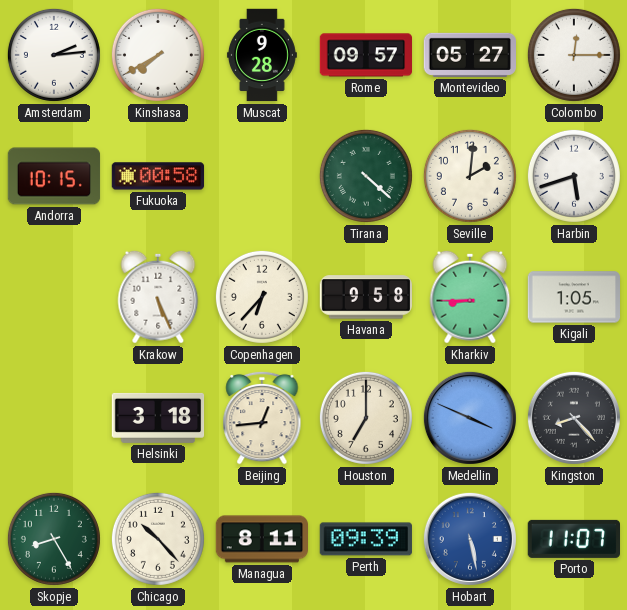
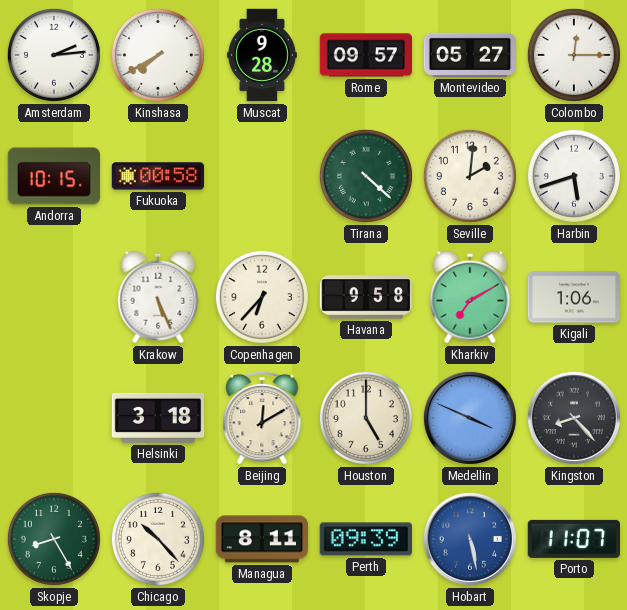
Kharkiv: 8:45 -> 7:10
Kigali: 1:05 -> 1:06
Beijing: 12:44 -> 12:10
Houston: 7:00 -> 5:00
